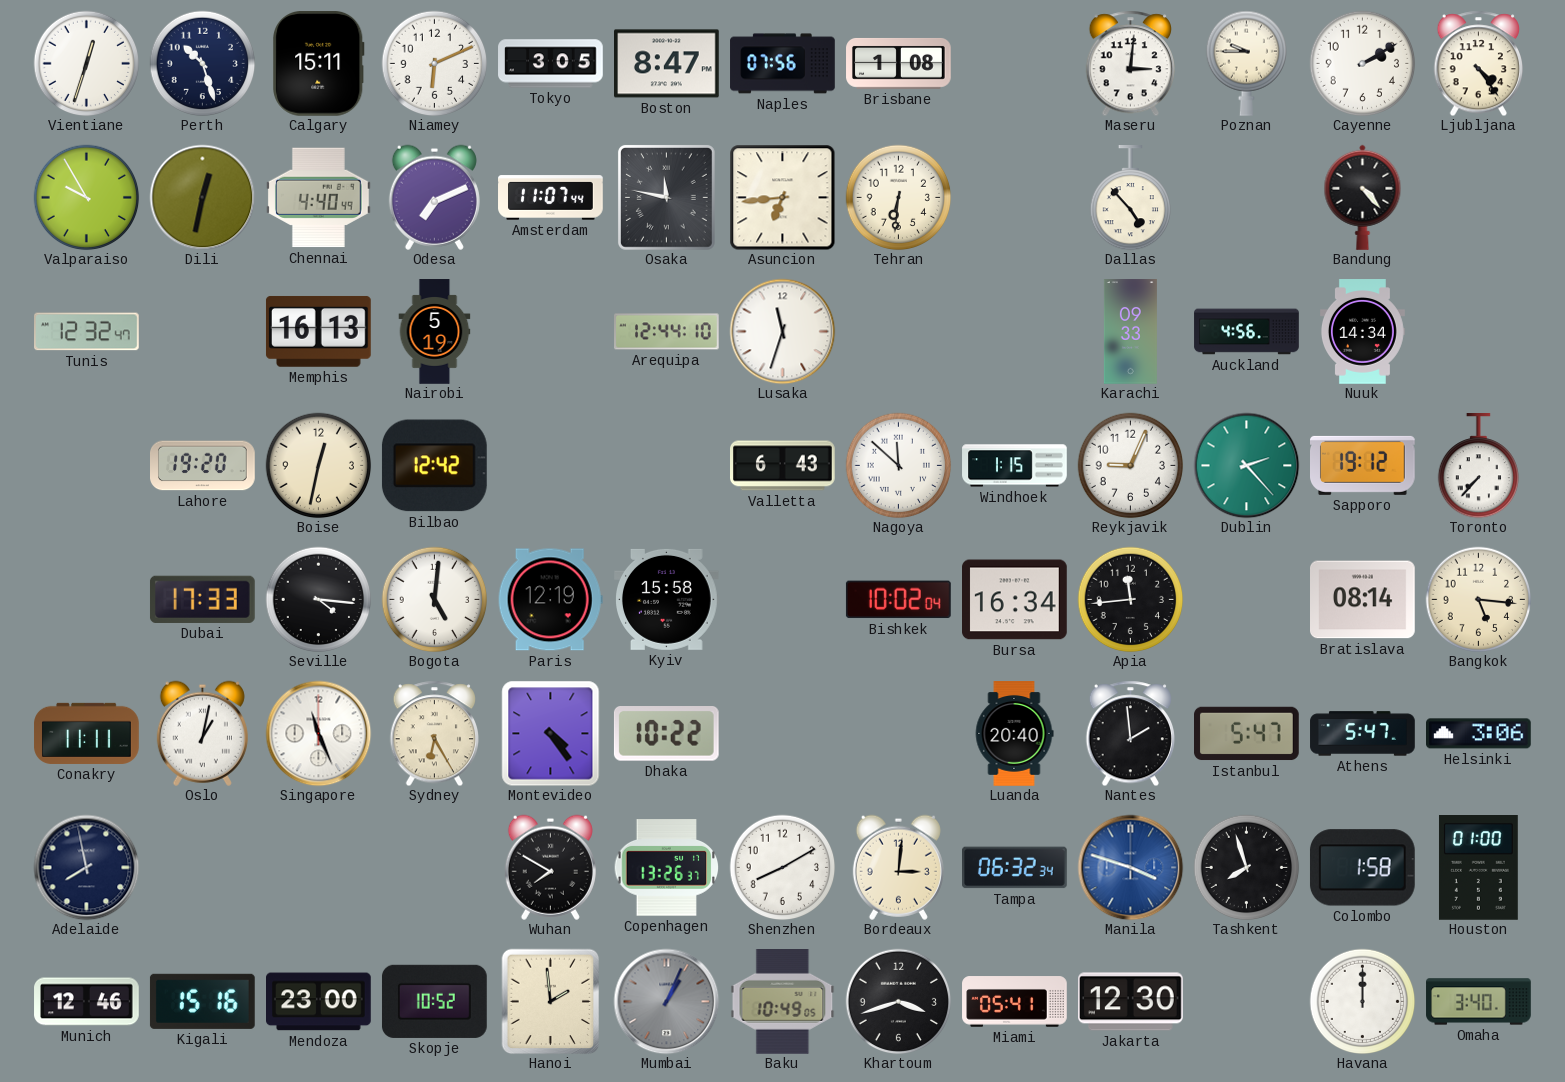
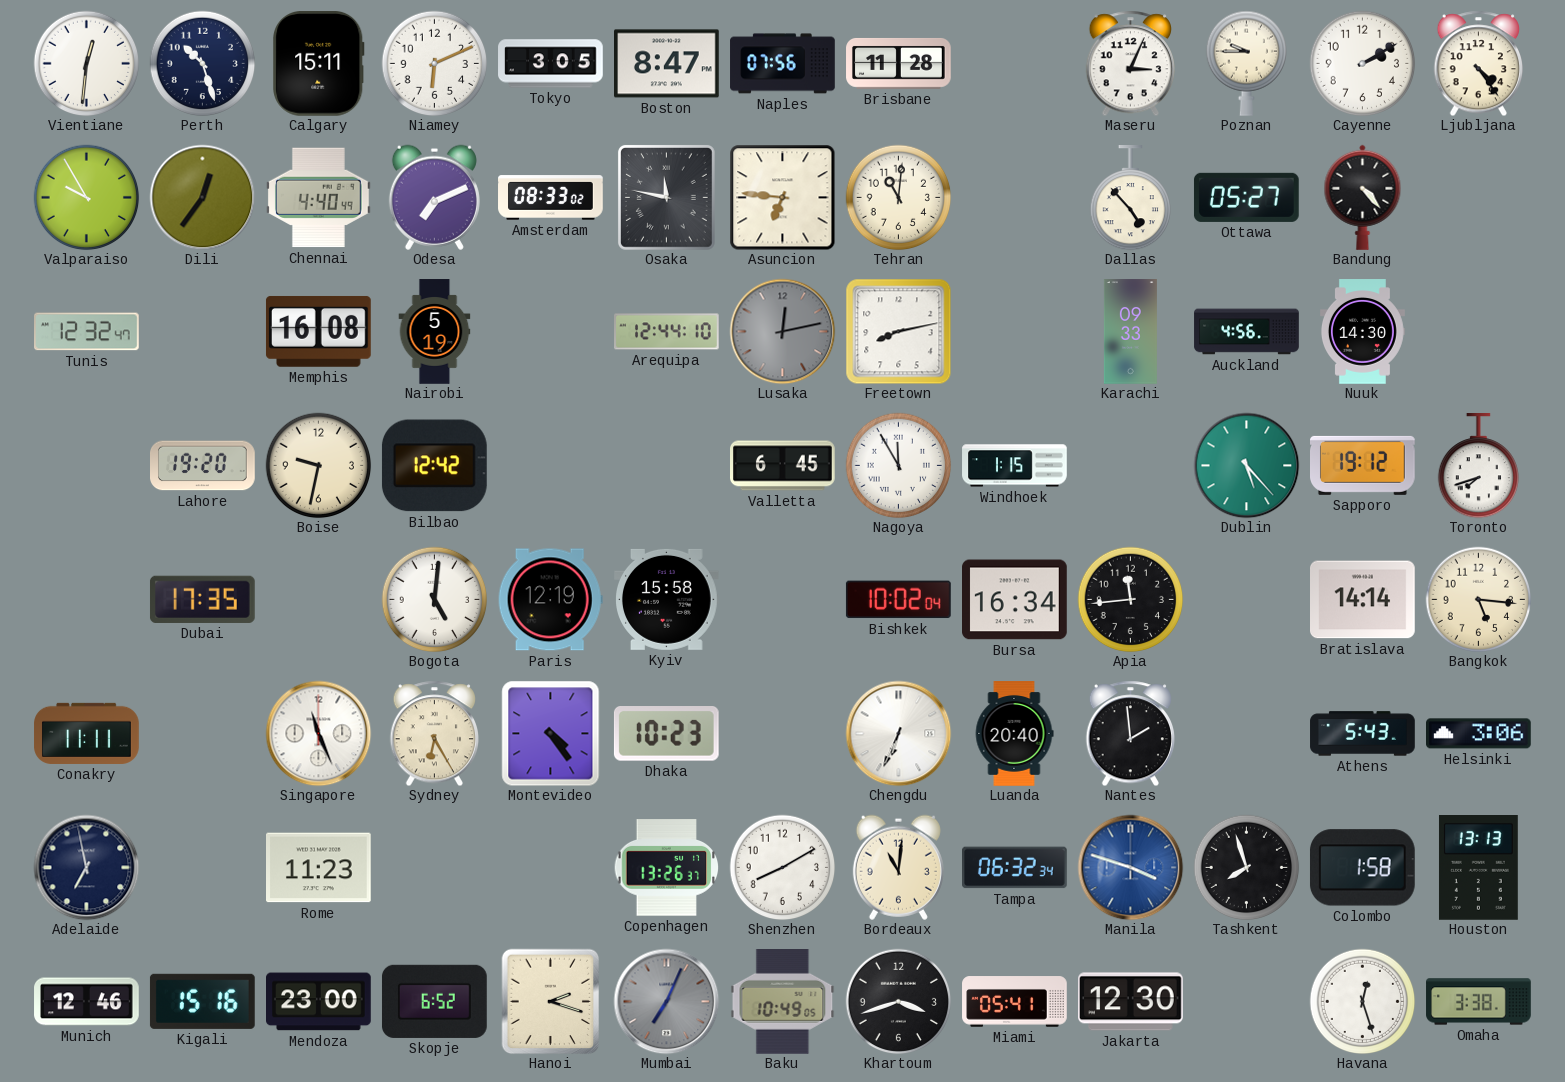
Vientiane: 12:33 -> 12:31
Brisbane: 1:08 -> 11:28
Maseru: 3:01 -> 3:04
Dili: 12:32 -> 12:36
Amsterdam: 11:07 -> 08:33
Asuncion: 6:44 -> 6:46
Tehran: 6:31 -> 11:01
Ottawa: none -> 05:27
Memphis: 16:13 -> 16:08
Lusaka: 11:33 -> 12:13
Lusaka dial: white -> grey
Freetown: none -> 8:13
Nuuk: 14:34 -> 14:30
Boise: 12:32 -> 9:32
Valletta: 6:43 -> 6:45
Nagoya: 11:52 -> 11:55
Reykjavik: 9:04 -> none
Dublin: 2:23 -> 5:23
Toronto: 7:37 -> 7:42
Dubai: 17:33 -> 17:35
Seville: 4:16 -> none
Bratislava: 08:14 -> 14:14
Oslo: 1:02 -> none
Dhaka: 10:22 -> 10:23
Chengdu: none -> 6:34
Istanbul: 5:47 -> none
Athens: 5:47 -> 5:43
Adelaide: 7:58 -> 6:58
Rome: none -> 11:23
Wuhan: 7:50 -> none
Bordeaux: 3:01 -> 11:01
Houston: 01:00 -> 13:13
Skopje: 10:52 -> 6:52
Hanoi: 1:59 -> 2:18
Mumbai: 1:04 -> 7:04
Havana: 12:00 -> 12:27
Omaha: 3:40 -> 3:38
